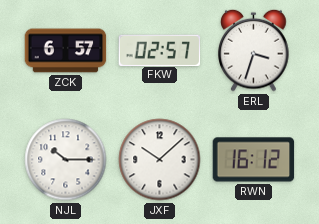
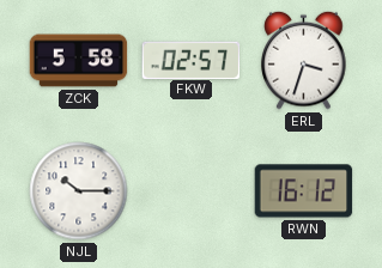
ZCK: 6:57 -> 5:58
JXF: 10:08 -> none
